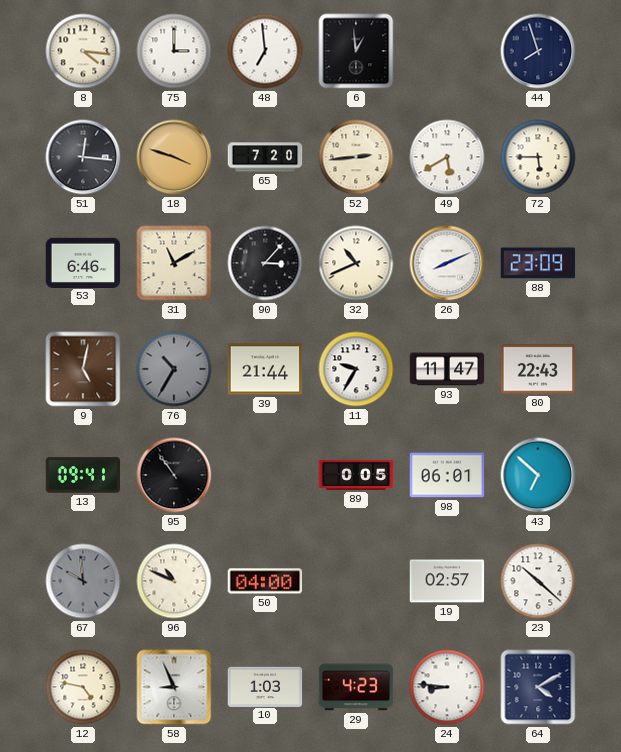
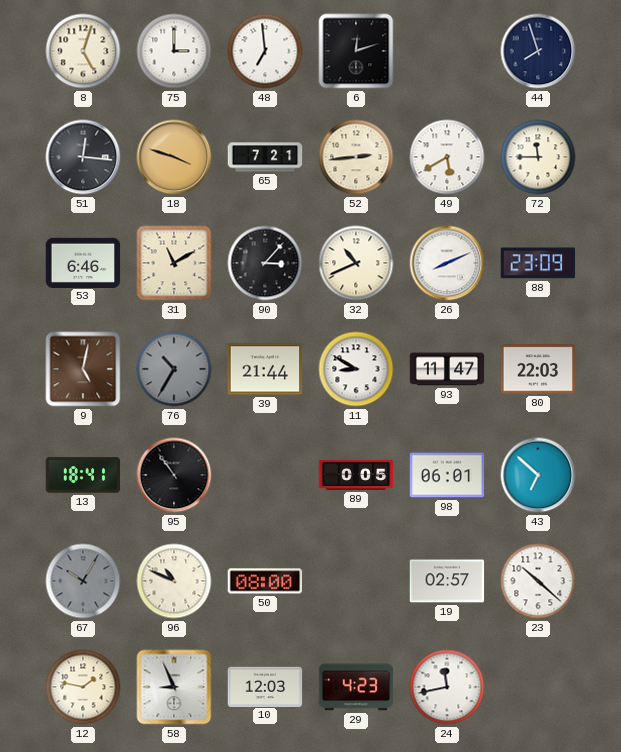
8: 4:16 -> 5:03
6: 12:59 -> 12:12
65: 7:20 -> 7:21
72: 5:45 -> 11:45
11: 9:35 -> 8:50
80: 22:43 -> 22:03
13: 09:41 -> 18:41
67: 9:59 -> 10:05
50: 04:00 -> 08:00
12: 4:47 -> 1:47
10: 1:03 -> 12:03
24: 8:46 -> 11:43
64: 4:10 -> none
